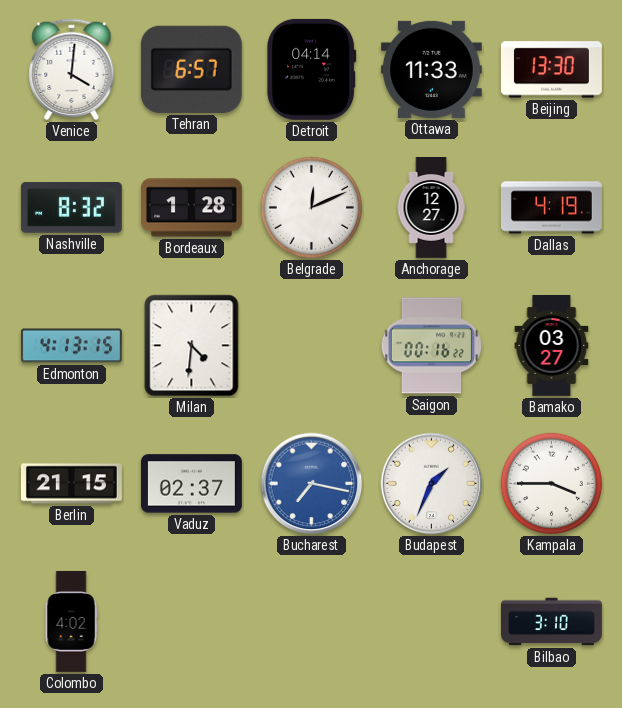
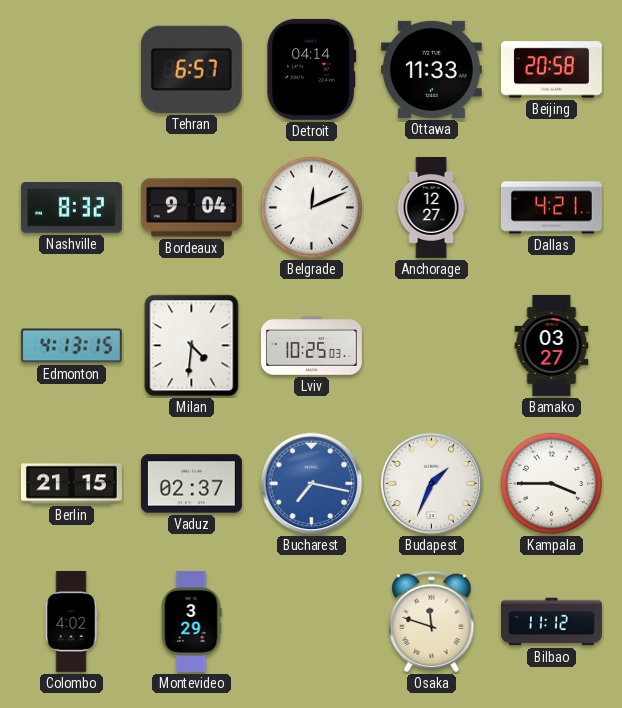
Venice: 4:01 -> none
Beijing: 13:30 -> 20:58
Bordeaux: 1:28 -> 9:04
Dallas: 4:19 -> 4:21
Lviv: none -> 10:25
Saigon: 00:16 -> none
Montevideo: none -> 3:29
Osaka: none -> 11:48
Bilbao: 3:10 -> 11:12
